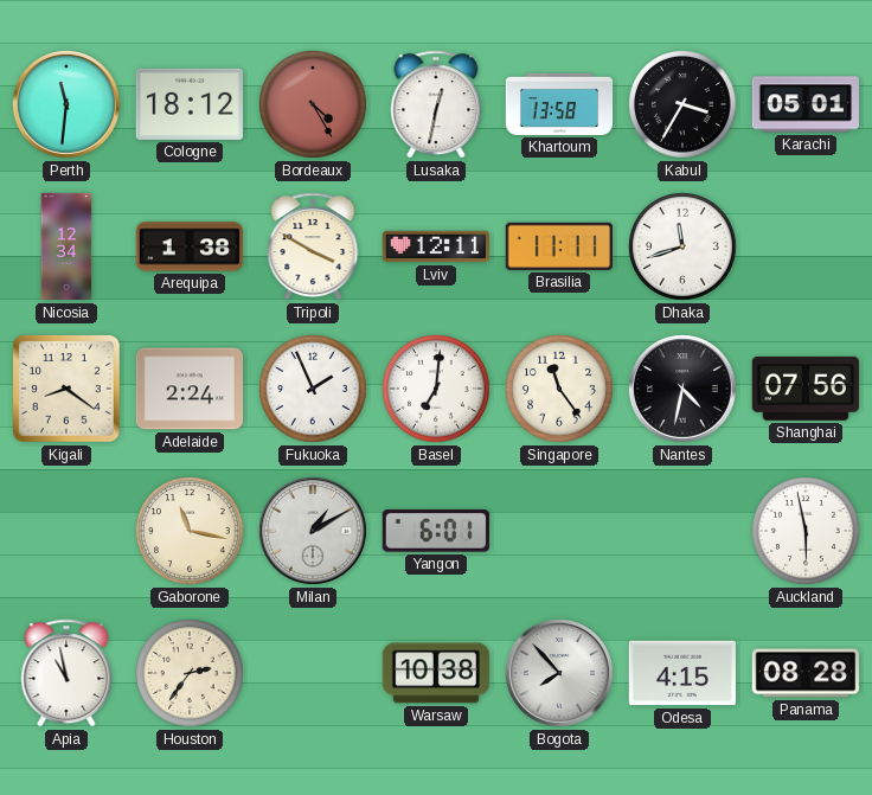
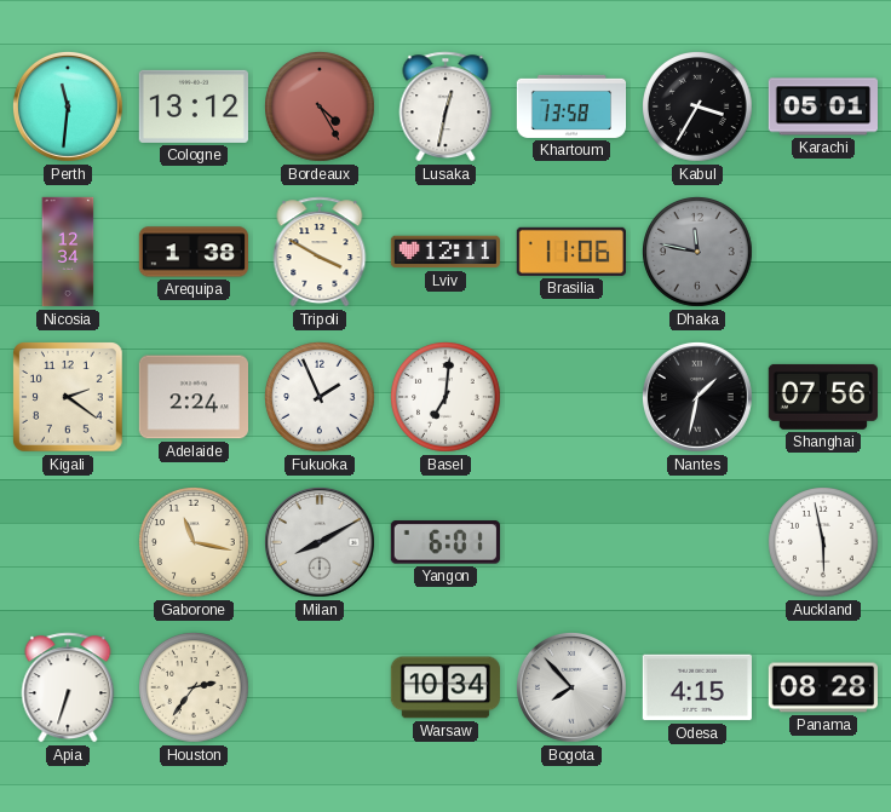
Cologne: 18:12 -> 13:12
Brasilia: 11:11 -> 11:06
Dhaka: 11:42 -> 11:47
Dhaka dial: white -> grey
Kigali: 8:21 -> 2:21
Singapore: 11:24 -> none
Nantes: 4:32 -> 1:32
Milan: 1:10 -> 8:10
Apia: 10:58 -> 6:33
Warsaw: 10:38 -> 10:34
